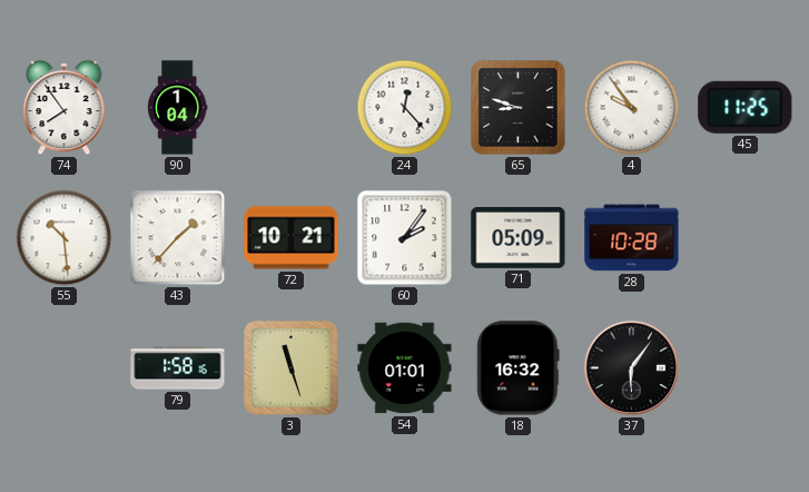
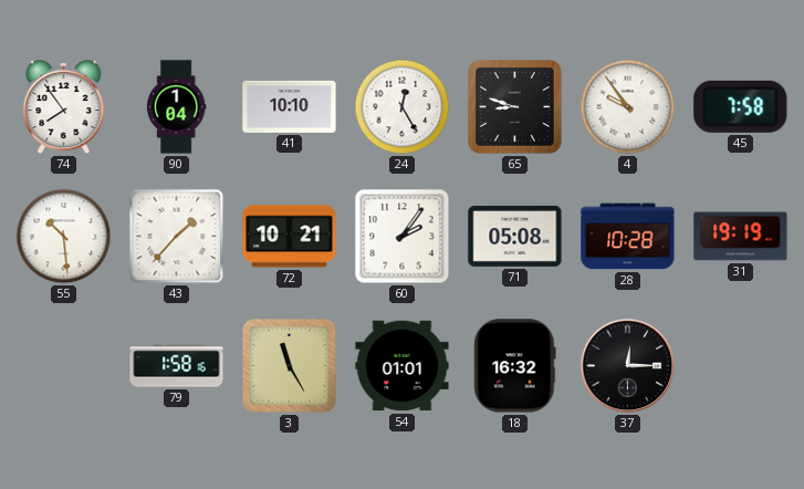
41: none -> 10:10
24: 12:23 -> 12:25
45: 11:25 -> 7:58
71: 05:09 -> 05:08
31: none -> 19:19
3: 11:27 -> 11:25
37: 6:06 -> 12:15
